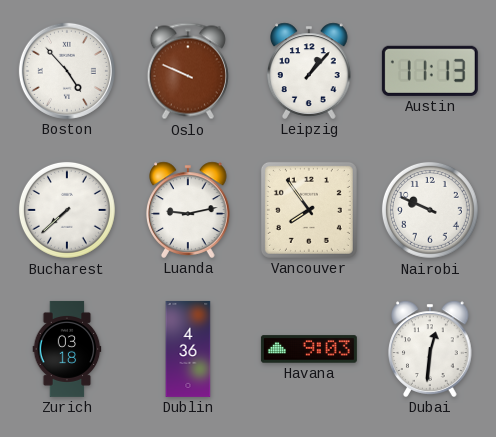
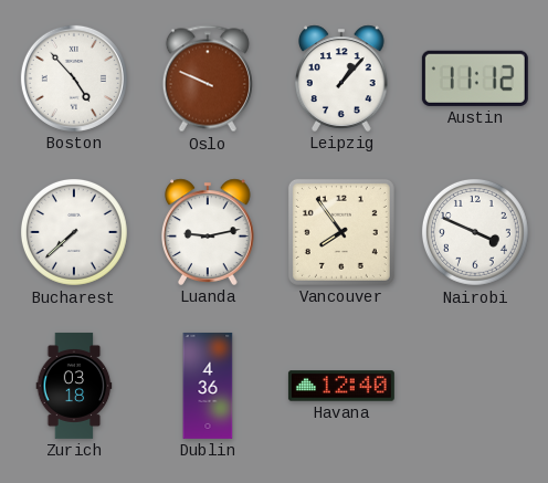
Austin: 11:13 -> 11:12
Nairobi: 9:49 -> 3:49
Havana: 9:03 -> 12:40
Dubai: 12:31 -> none
